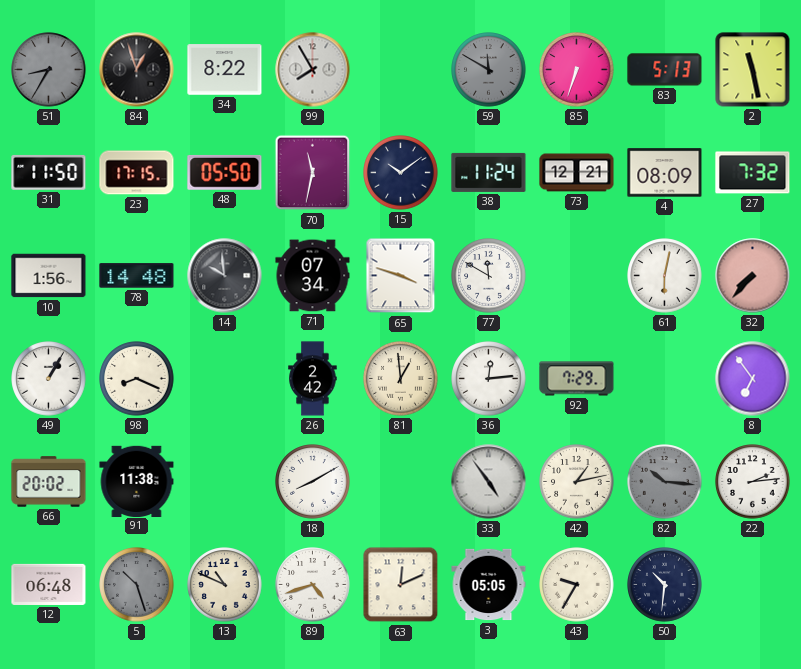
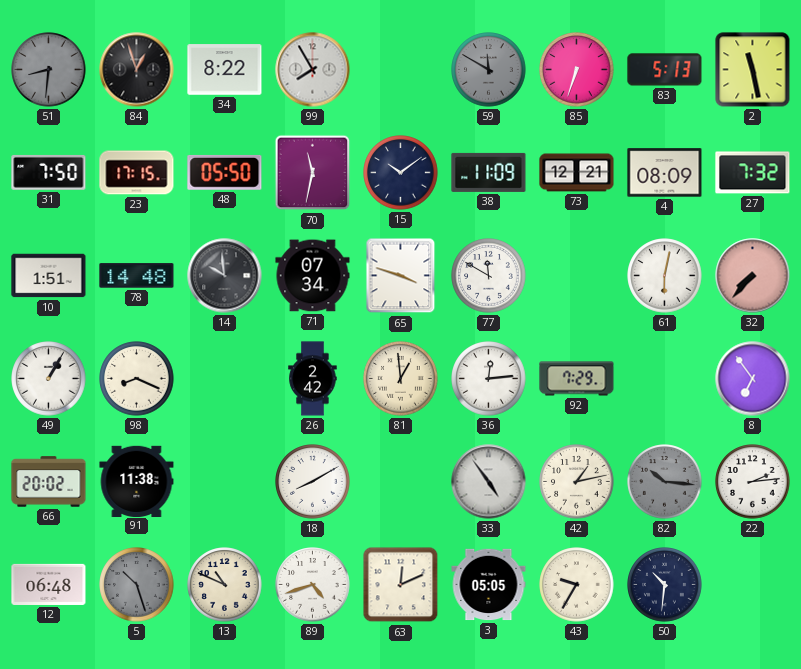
51: 8:35 -> 8:31
31: 11:50 -> 7:50
38: 11:24 -> 11:09
10: 1:56 -> 1:51
